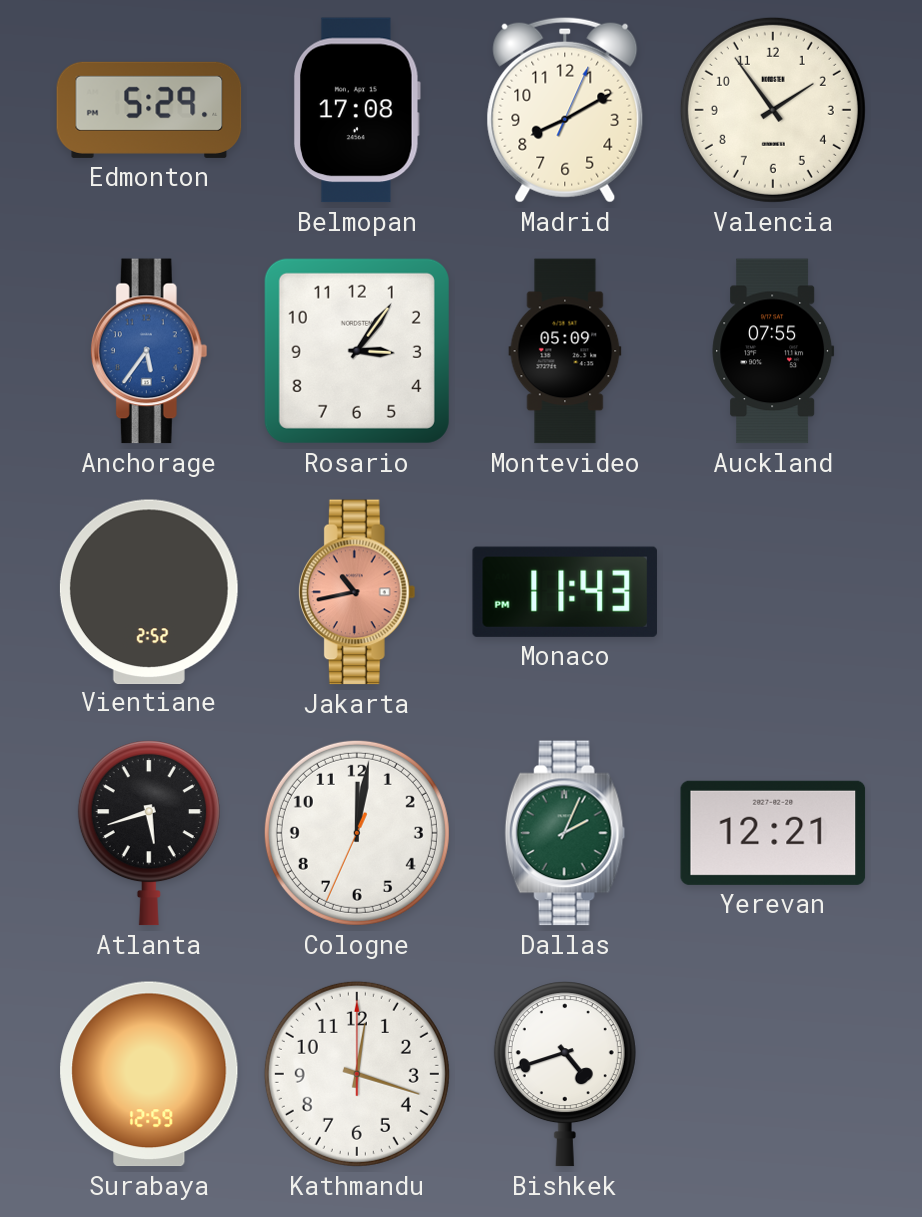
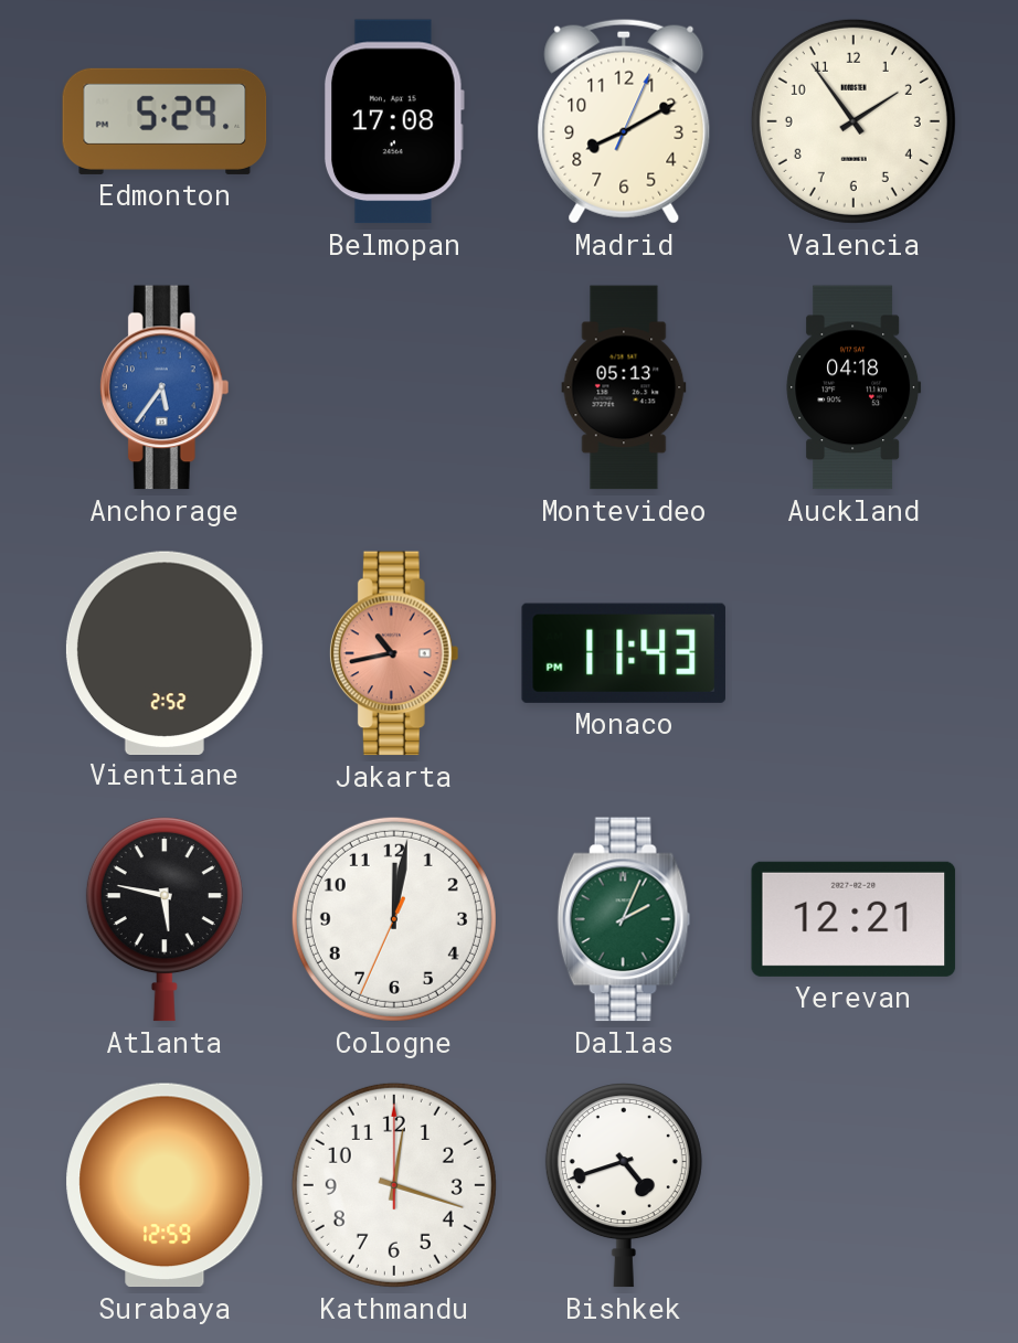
Rosario: 3:06 -> none
Montevideo: 05:09 -> 05:13
Auckland: 07:55 -> 04:18
Atlanta: 5:42 -> 5:47
